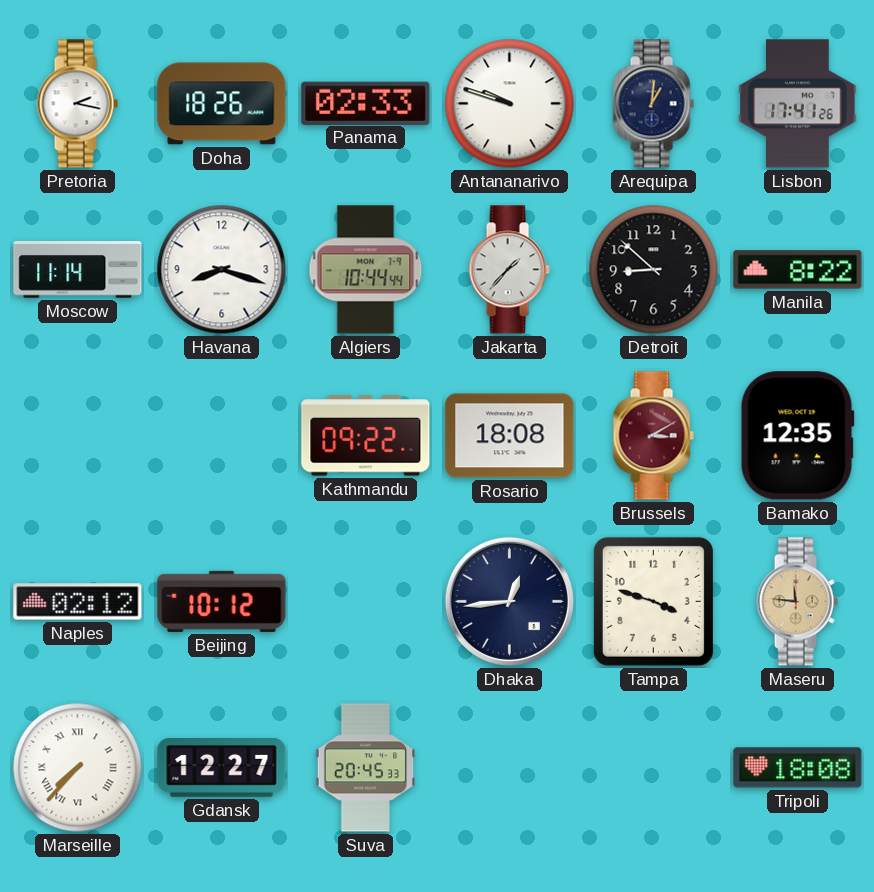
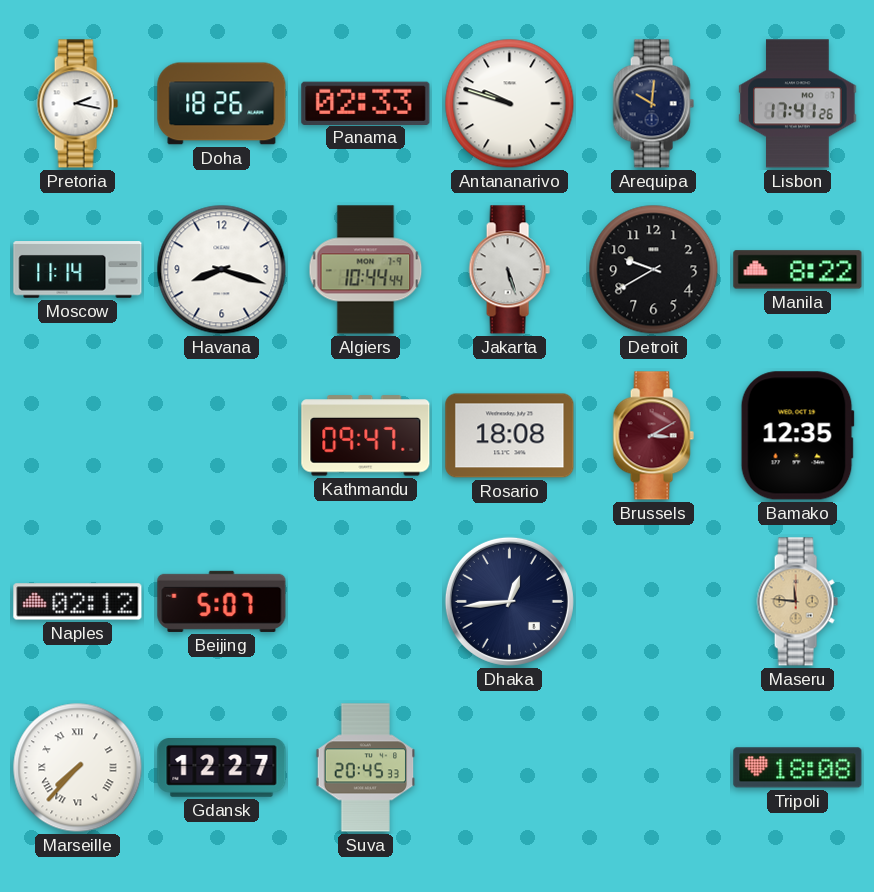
Arequipa: 1:01 -> 10:01
Jakarta: 1:37 -> 5:27
Detroit: 8:52 -> 9:40
Kathmandu: 09:22 -> 09:47
Beijing: 10:12 -> 5:07
Tampa: 3:48 -> none
